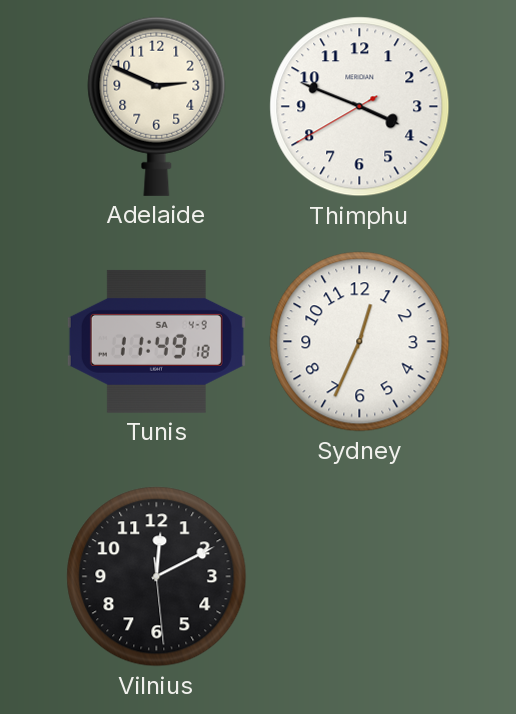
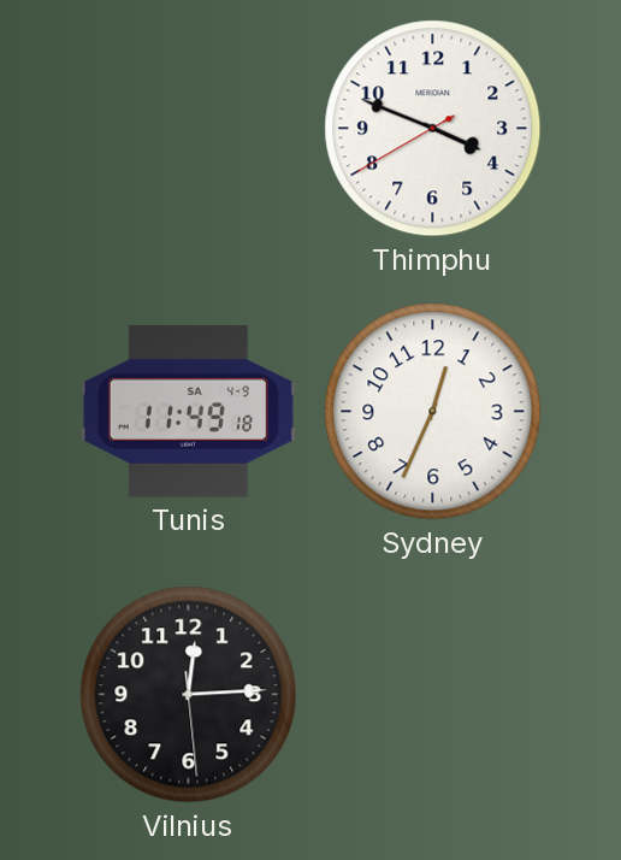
Adelaide: 2:49 -> none
Vilnius: 12:10 -> 12:14
